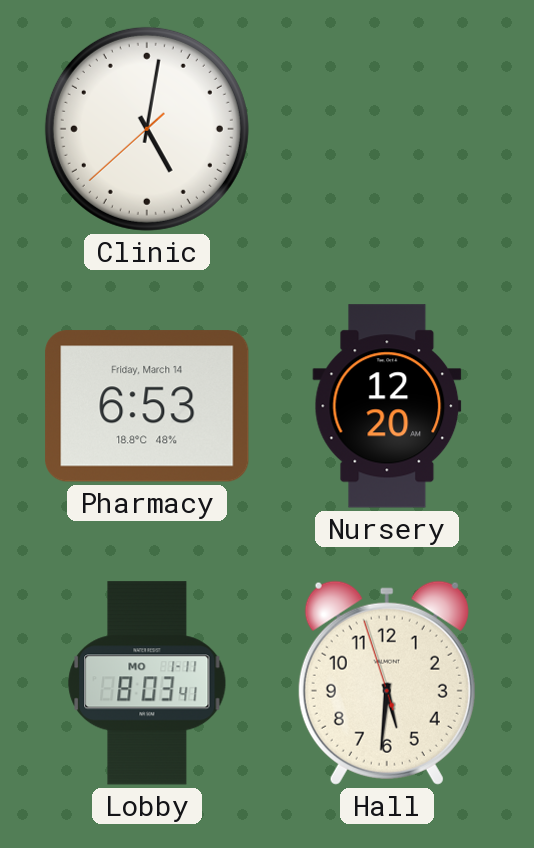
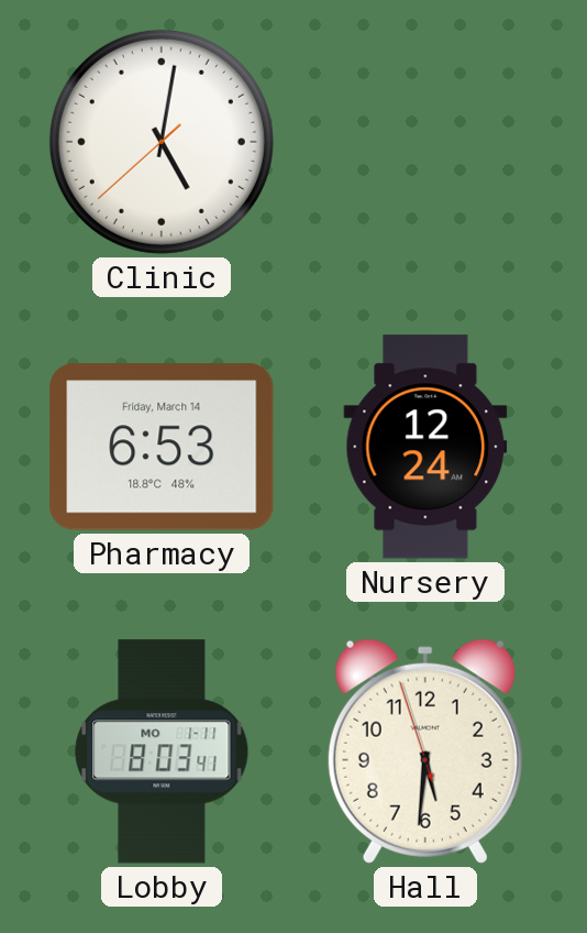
Nursery: 12:20 -> 12:24
